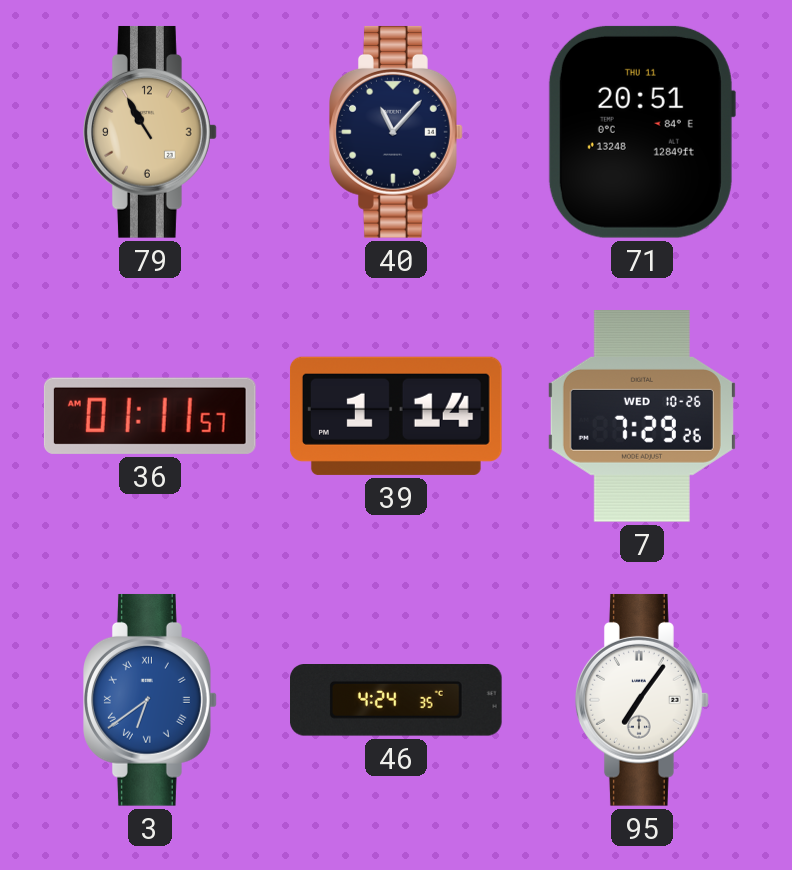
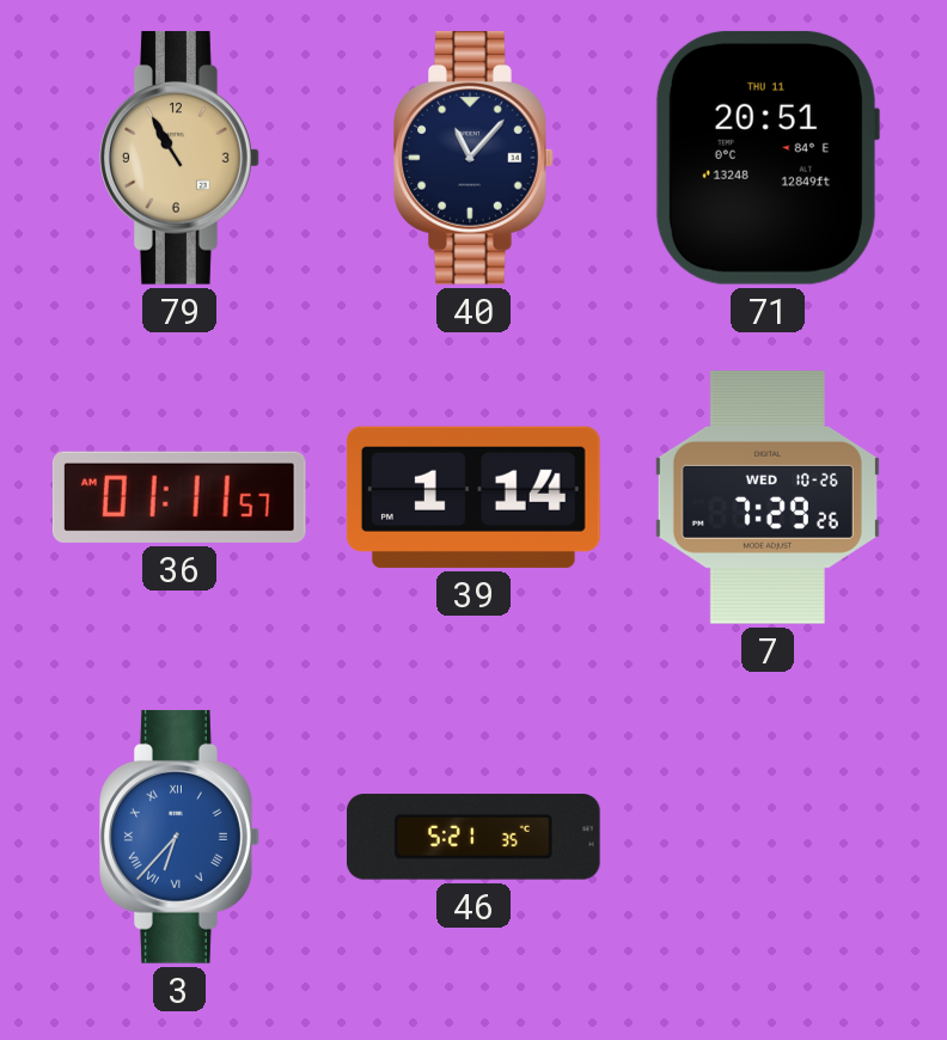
3: 6:39 -> 6:37
46: 4:24 -> 5:21
95: 7:06 -> none
